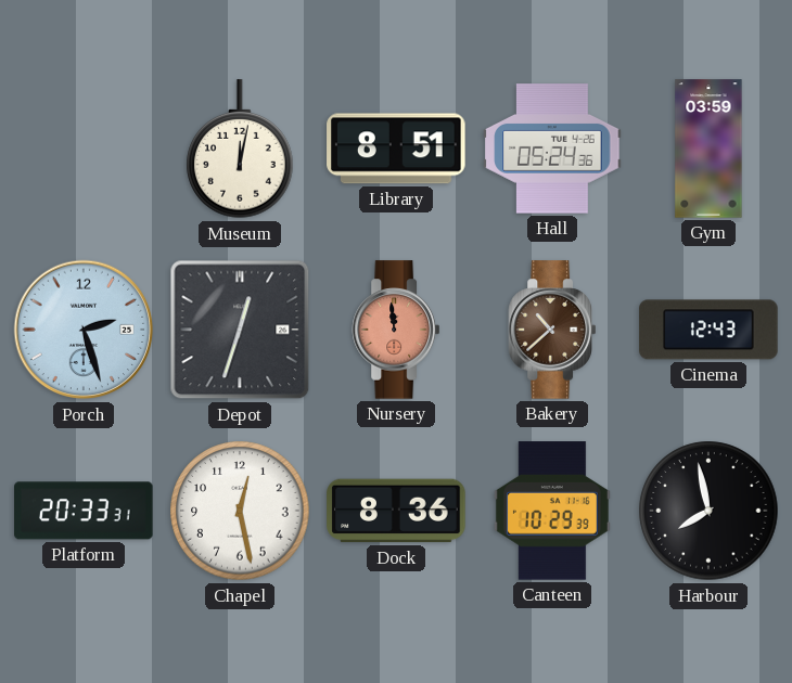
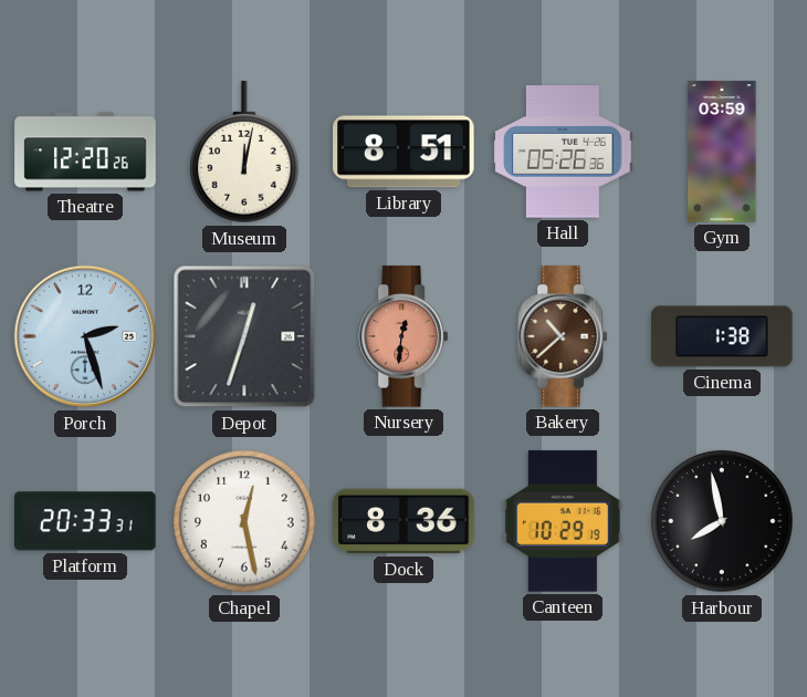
Theatre: none -> 12:20
Hall: 05:24 -> 05:26
Nursery: 11:59 -> 12:31
Cinema: 12:43 -> 1:38
Canteen: 10:29:39 -> 10:29:19
